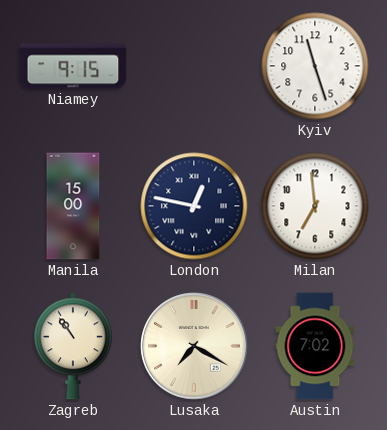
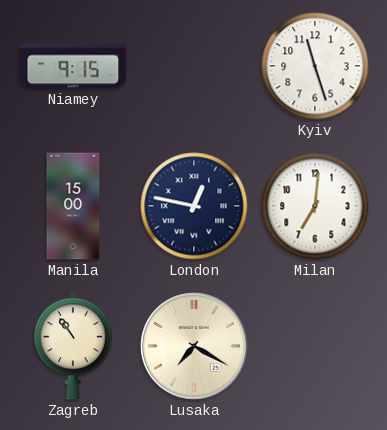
Milan: 6:59 -> 7:01
Austin: 7:02 -> none
